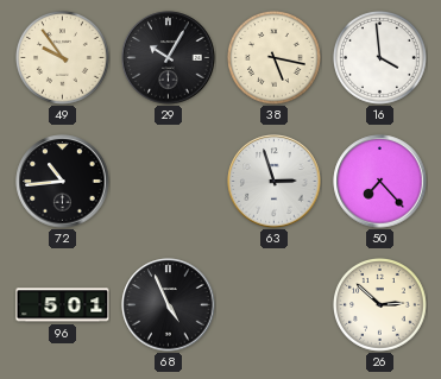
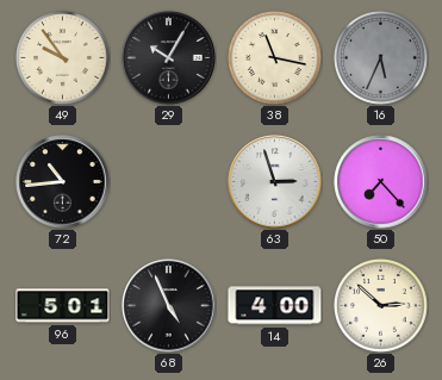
38: 5:17 -> 11:17
16: 3:59 -> 5:34
16 dial: white -> grey
14: none -> 4:00
